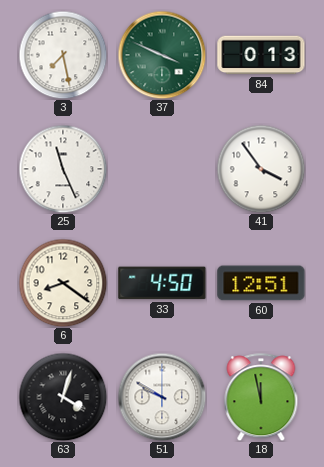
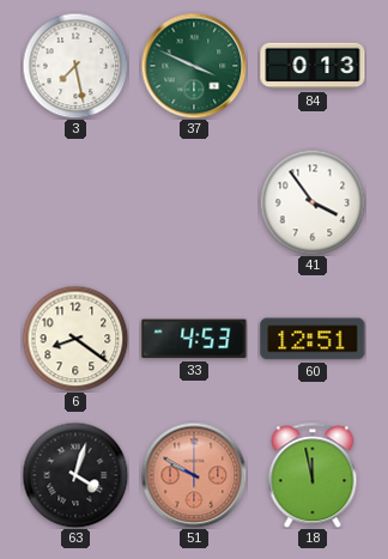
25: 11:26 -> none
33: 4:50 -> 4:53
51 dial: white -> salmon
